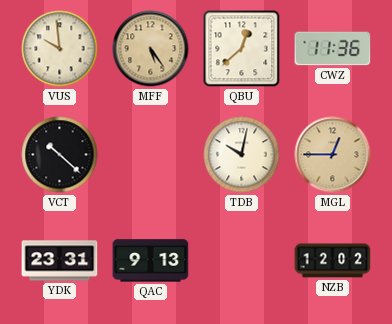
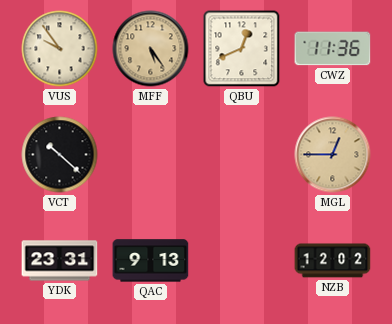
VUS: 9:59 -> 9:54
QBU: 12:38 -> 12:41
TDB: 10:02 -> none
